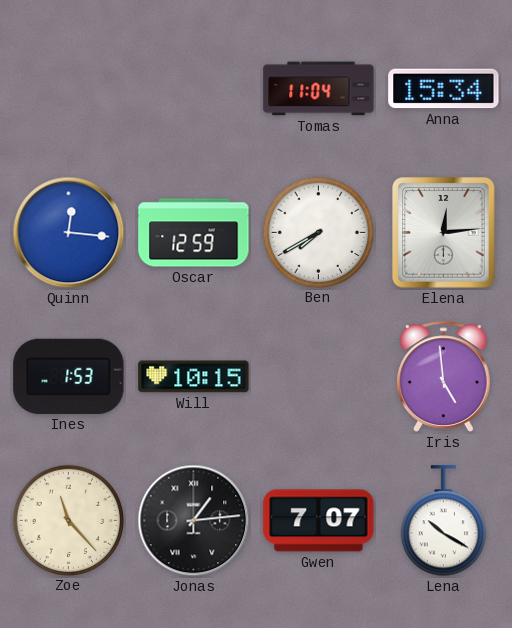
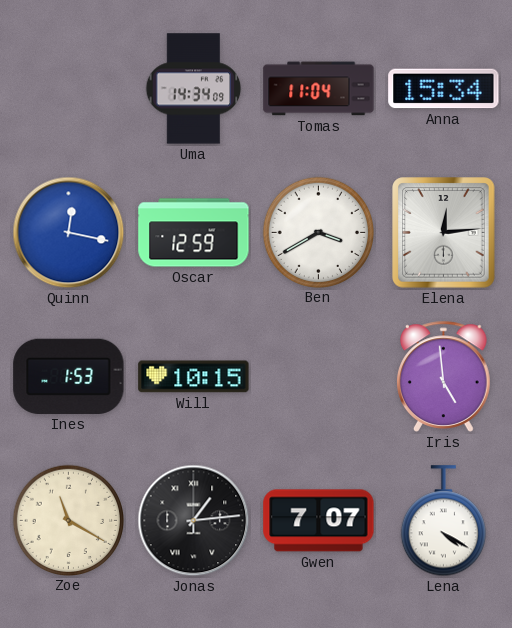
Uma: none -> 14:34
Quinn: 12:16 -> 12:17
Ben: 7:40 -> 3:40
Zoe: 11:23 -> 11:20
Lena: 10:20 -> 4:20
